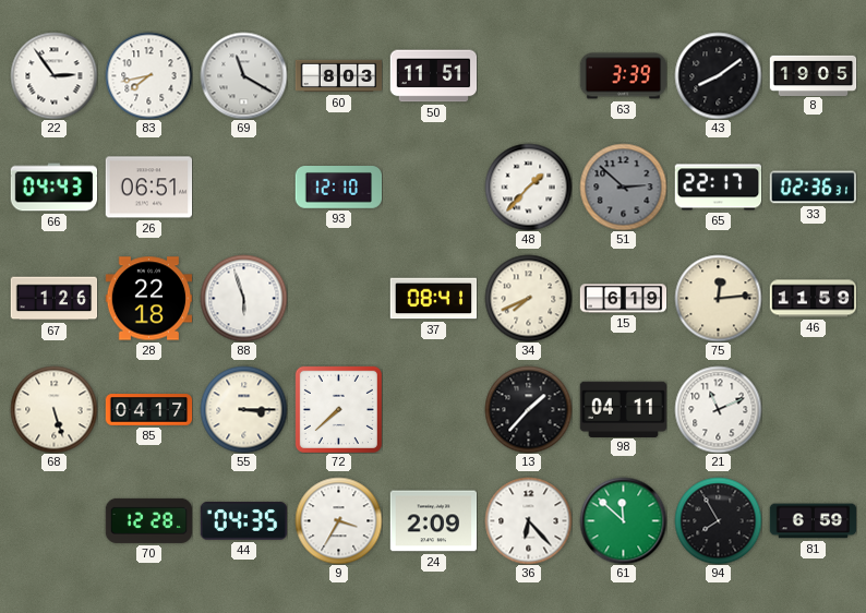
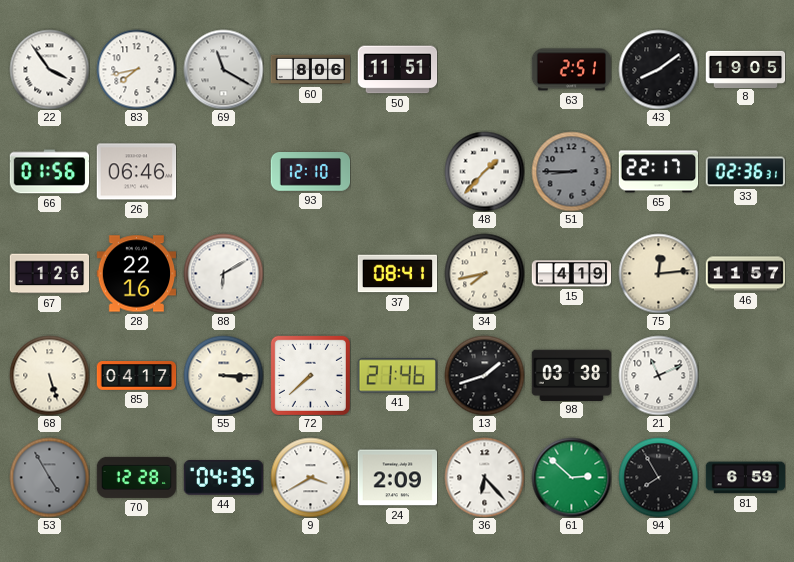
22: 2:54 -> 3:54
60: 8:03 -> 8:06
63: 3:39 -> 2:51
66: 04:43 -> 01:56
26: 06:51 -> 06:46
51: 2:52 -> 8:45
28: 22:18 -> 22:16
88: 5:57 -> 6:10
34: 7:41 -> 7:43
15: 6:19 -> 4:19
46: 11:59 -> 11:57
41: none -> 21:46
13: 1:37 -> 1:42
98: 04:11 -> 03:38
53: none -> 4:55
9: 3:35 -> 3:40
61: 11:52 -> 2:52
